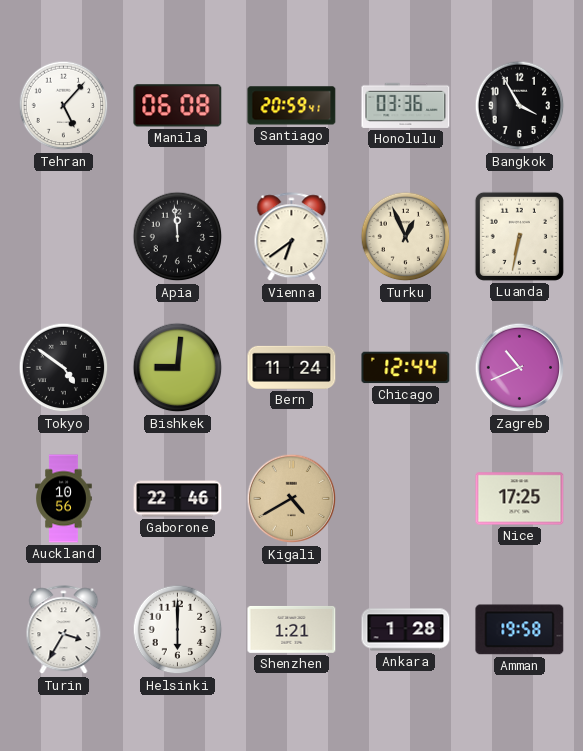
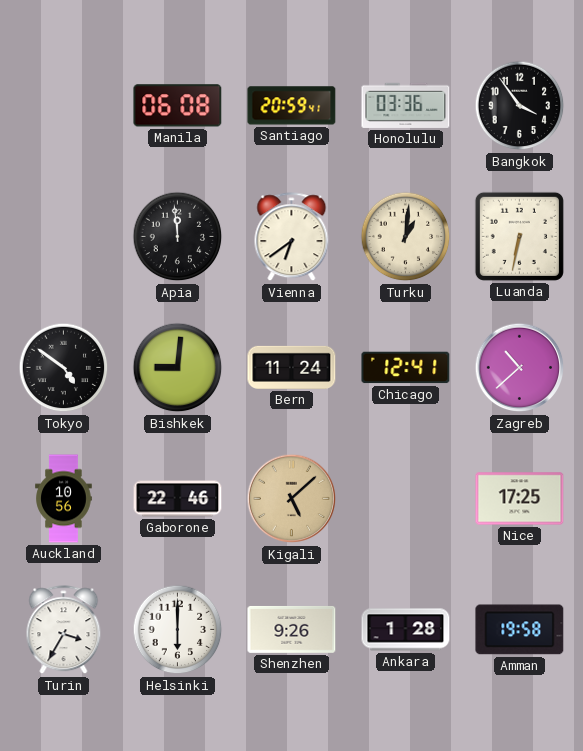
Tehran: 5:07 -> none
Bangkok: 3:55 -> 3:54
Turku: 12:56 -> 1:01
Chicago: 12:44 -> 12:41
Zagreb: 10:41 -> 10:38
Kigali: 4:40 -> 5:08
Shenzhen: 1:21 -> 9:26
